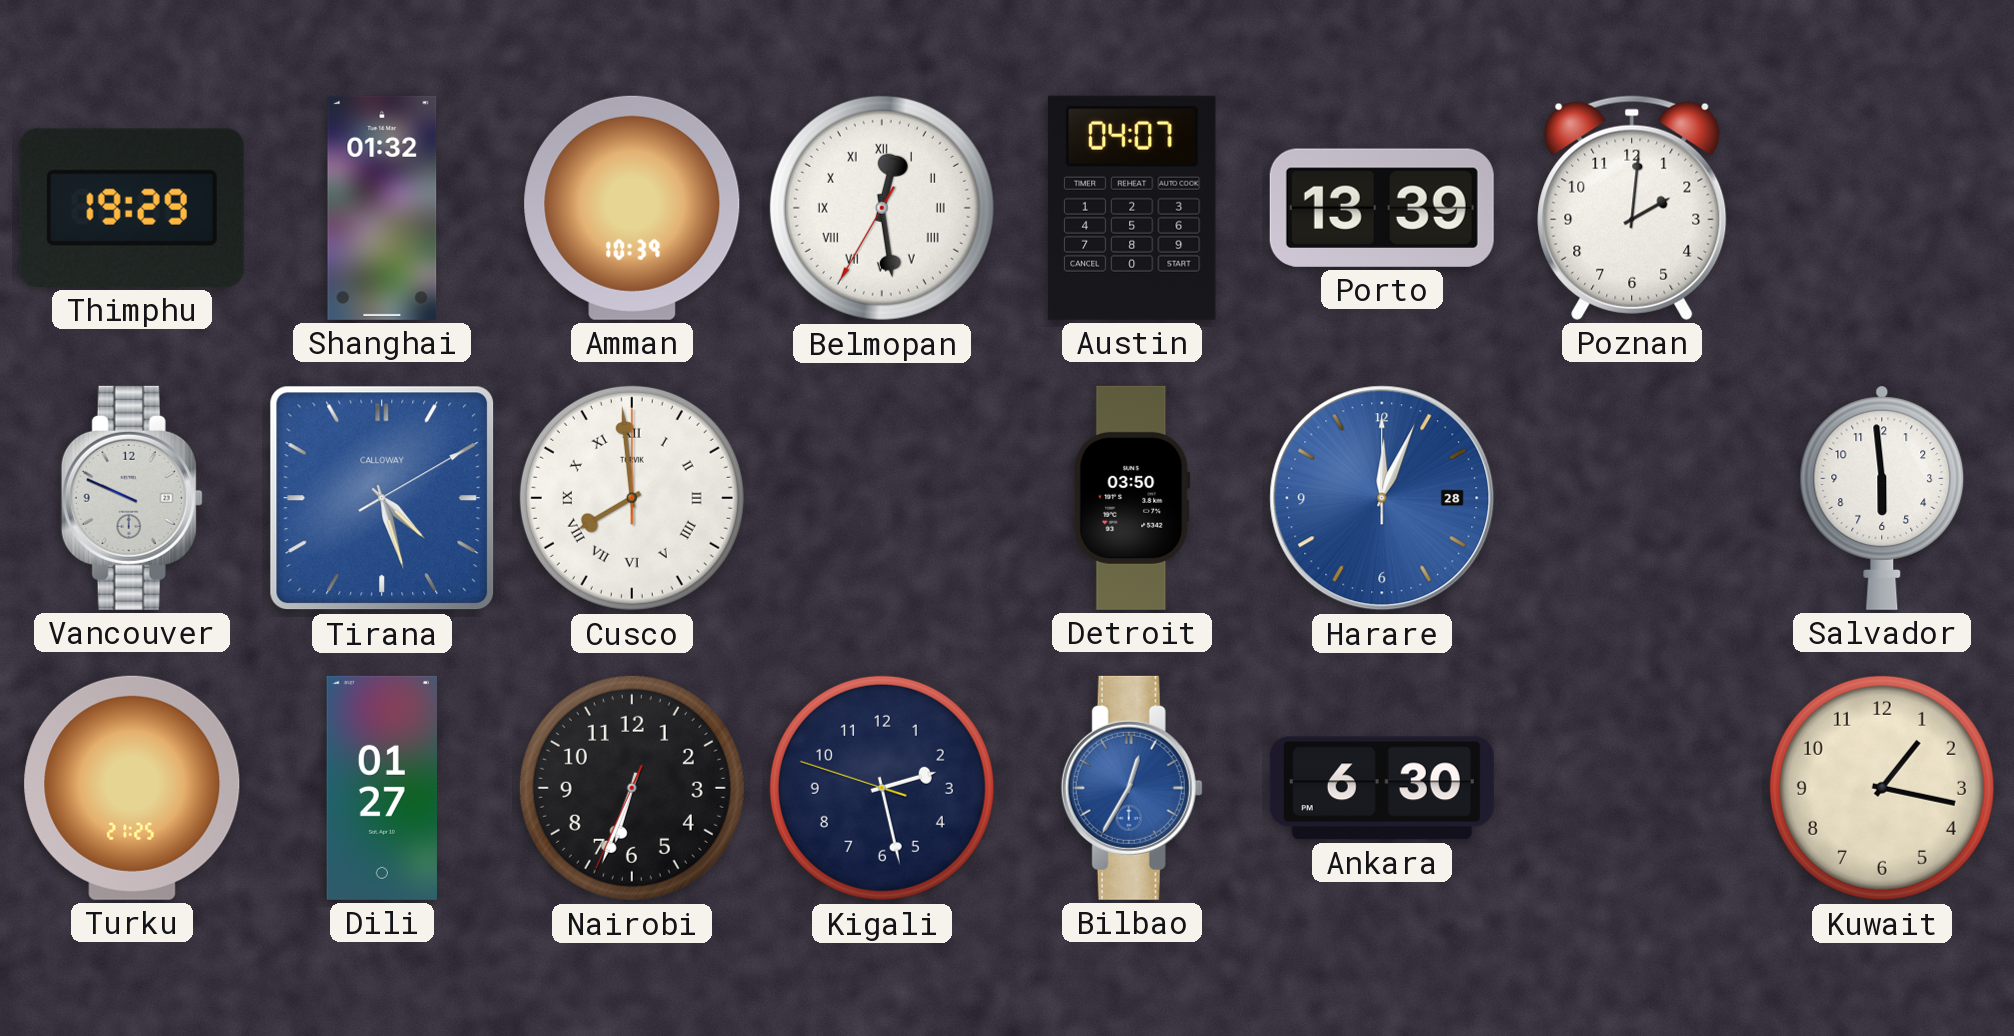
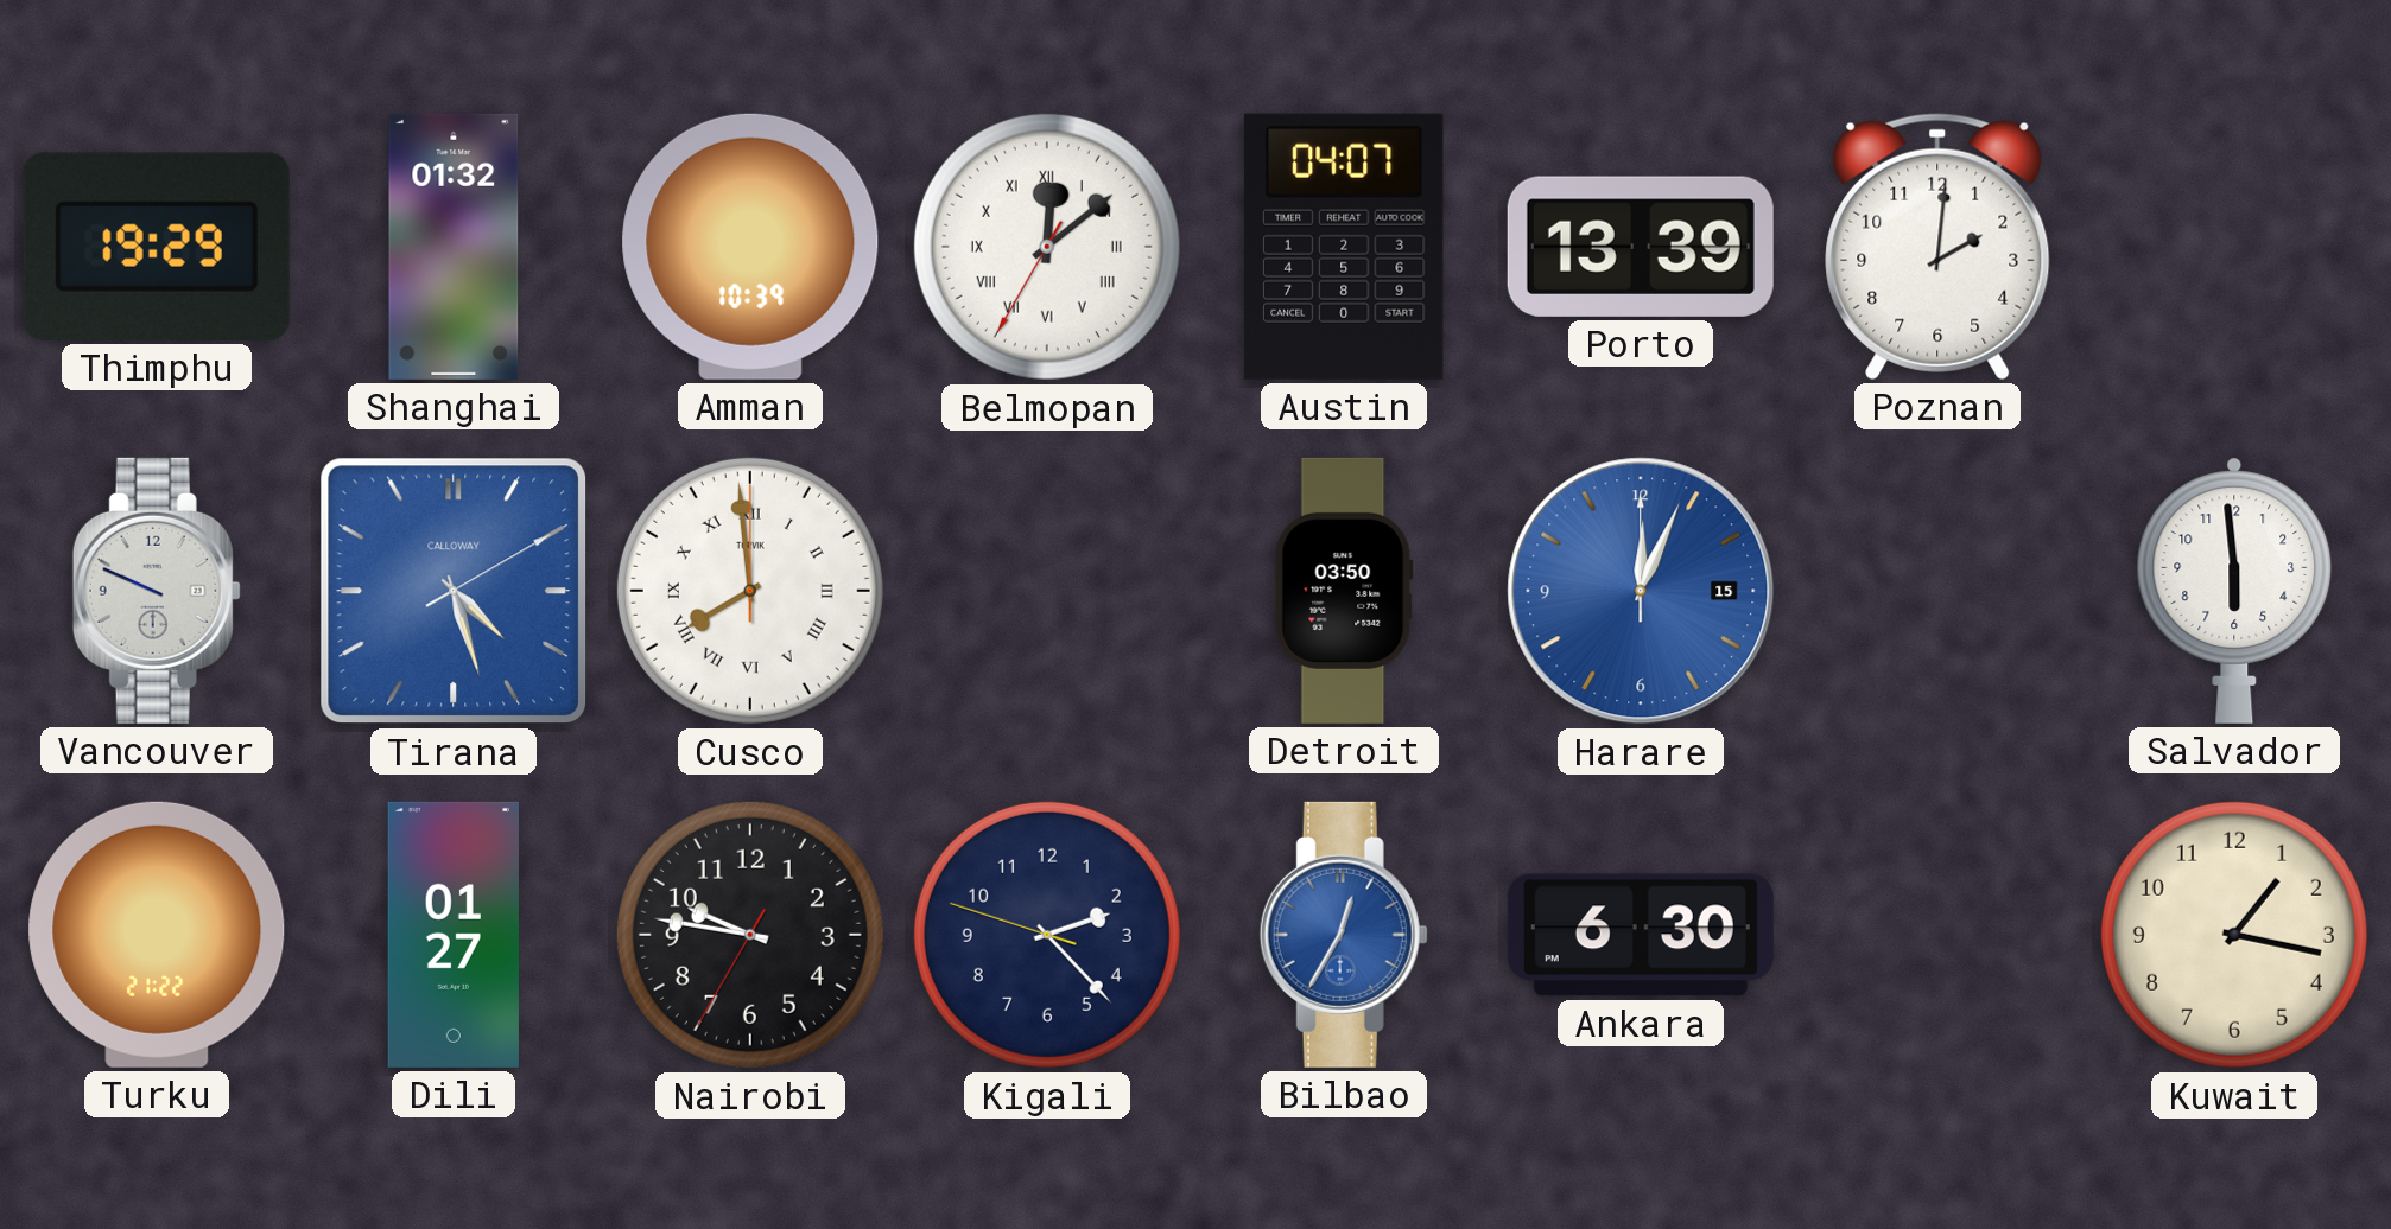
Belmopan: 12:28 -> 12:08
Harare date: 28 -> 15
Turku: 21:25 -> 21:22
Nairobi: 6:33 -> 9:46
Kigali: 2:27 -> 2:22
